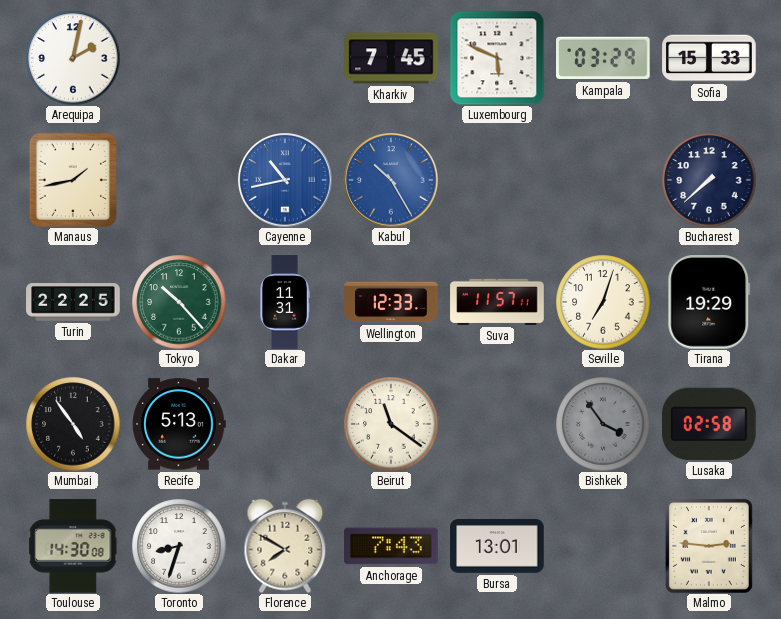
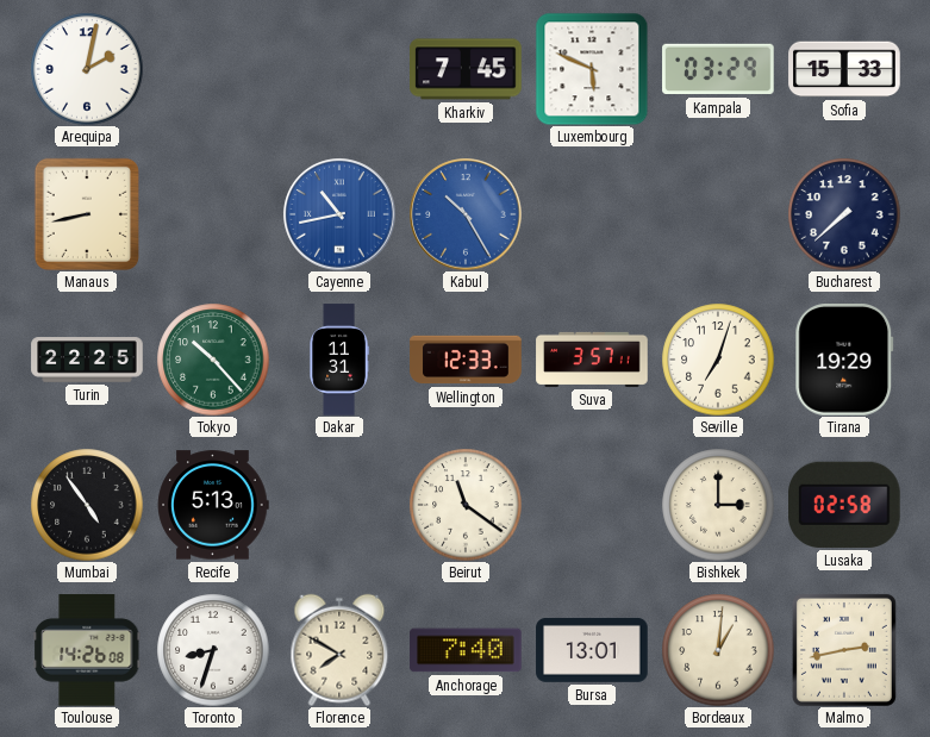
Manaus: 1:43 -> 8:43
Suva: 11:57 -> 3:57
Bishkek: 3:54 -> 3:00
Bishkek dial: grey -> cream
Toulouse: 14:30 -> 14:26
Anchorage: 7:43 -> 7:40
Bordeaux: none -> 1:01
Malmo: 2:46 -> 2:43
